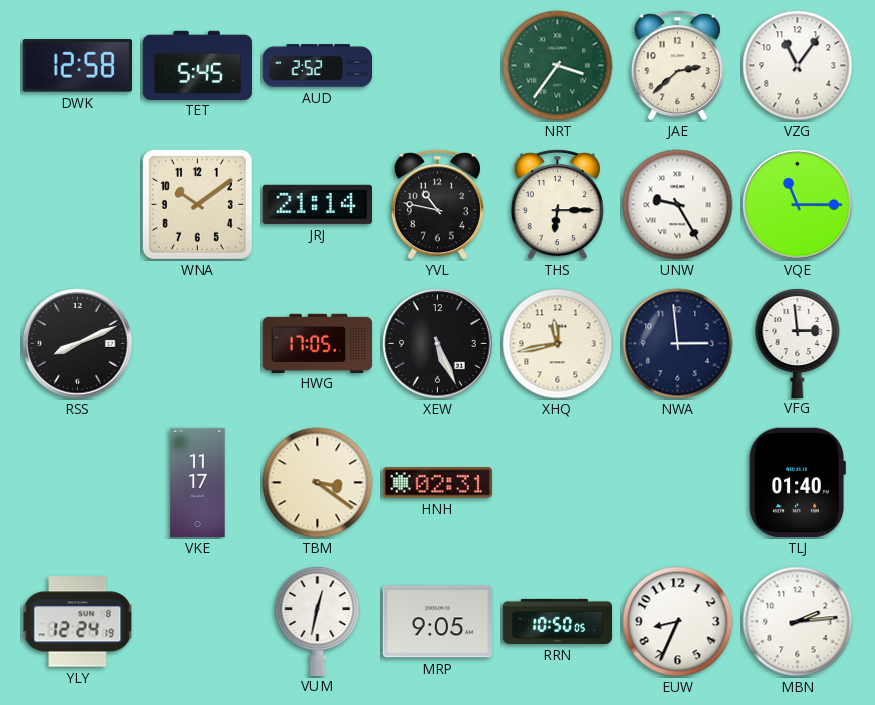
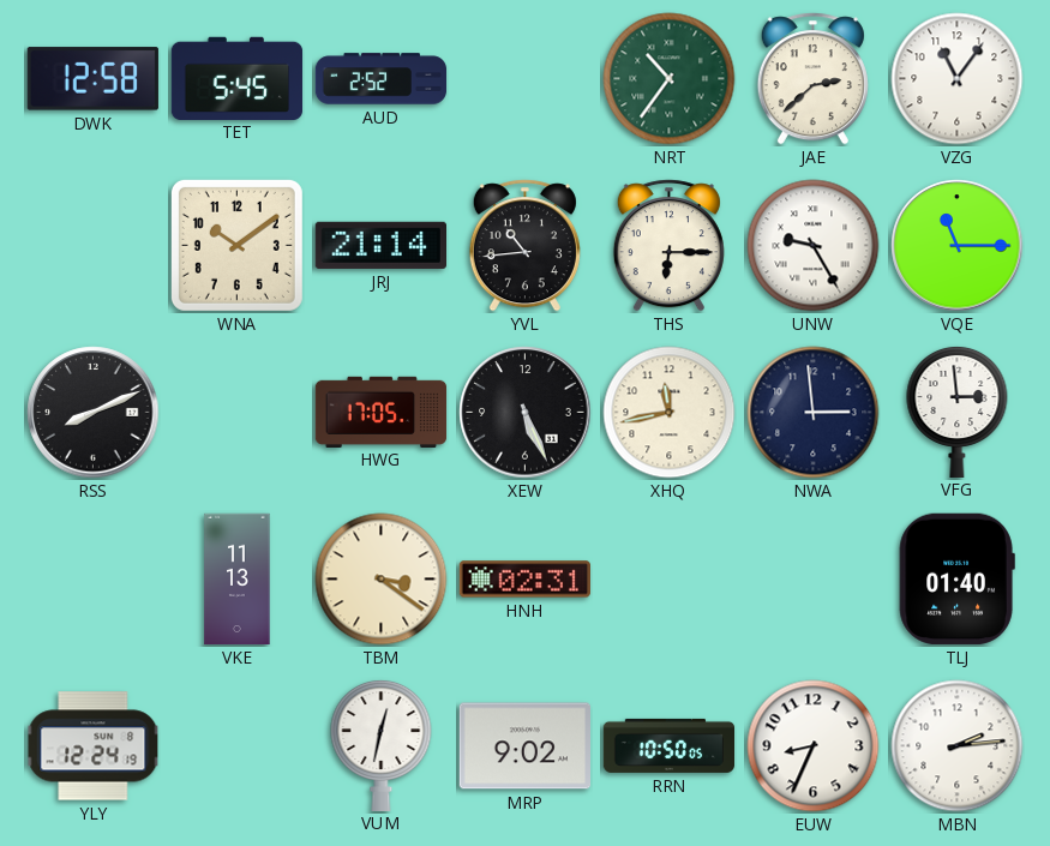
NRT: 3:36 -> 10:36
YVL: 10:47 -> 10:44
VKE: 11:17 -> 11:13
MRP: 9:05 -> 9:02
